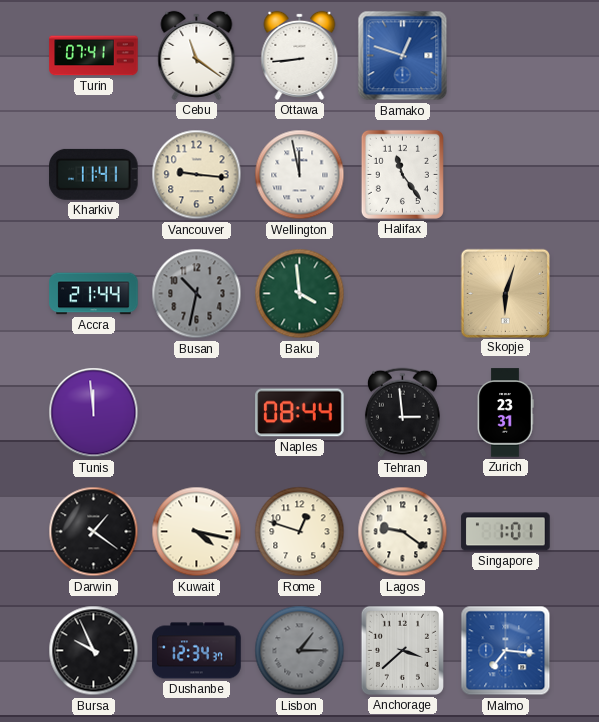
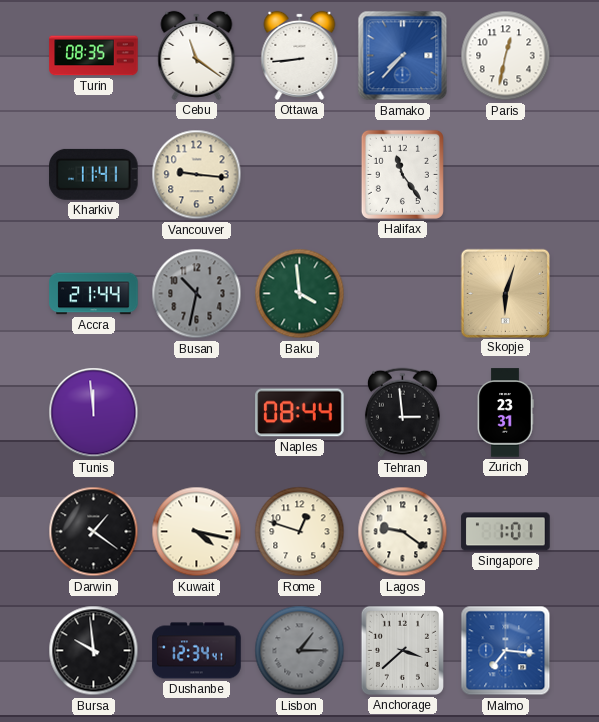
Turin: 07:41 -> 08:35
Bamako: 12:48 -> 7:37
Paris: none -> 12:32
Wellington: 11:58 -> none
Bursa: 9:56 -> 9:59
Dushanbe: 12:34:37 -> 12:34:41
